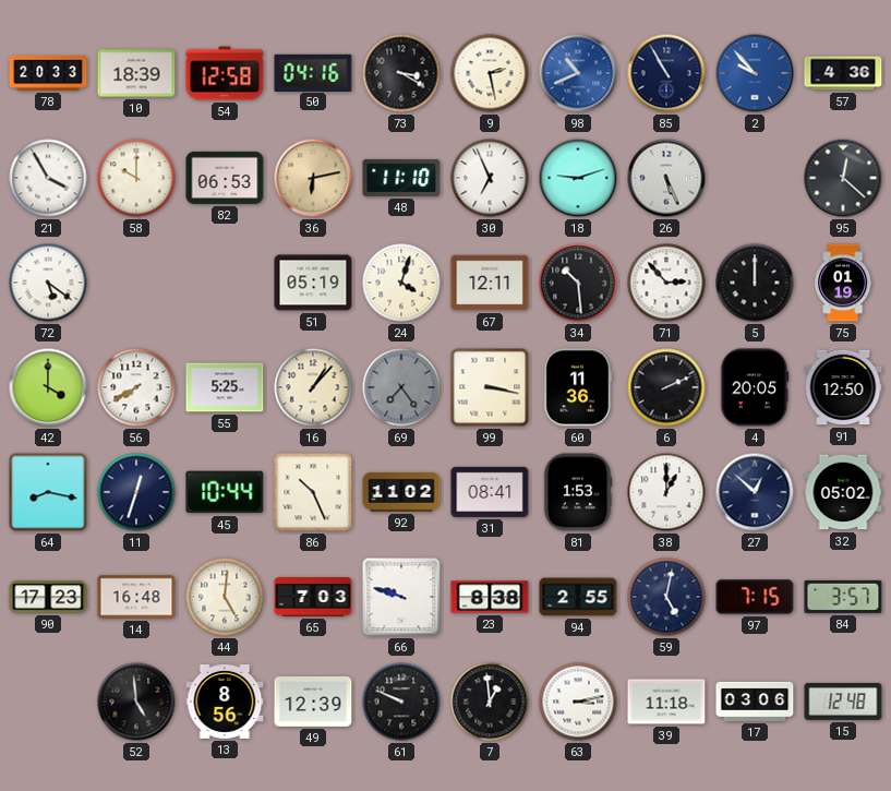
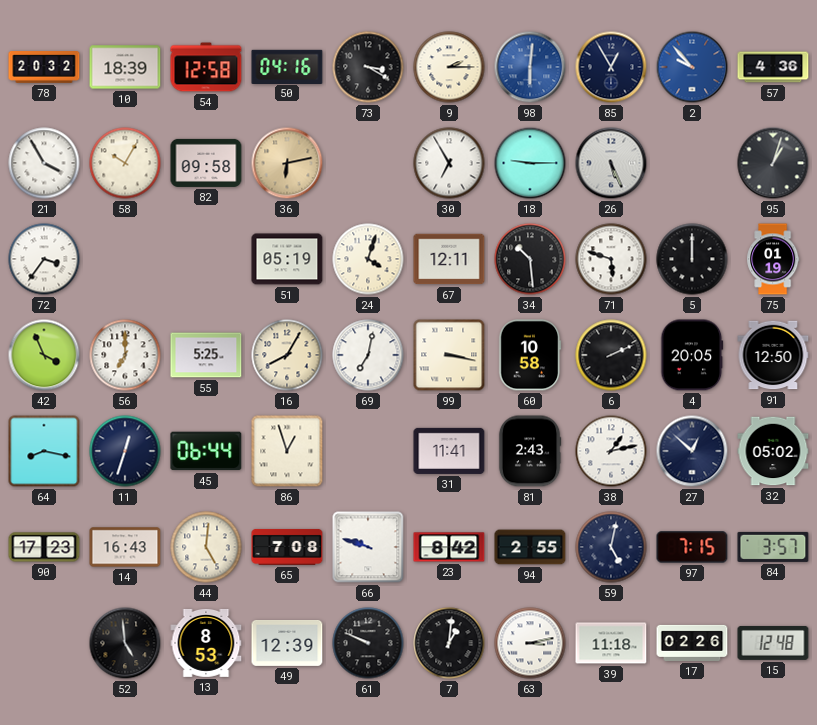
78: 20:33 -> 20:32
9: 2:28 -> 2:15
98: 10:41 -> 6:01
85: 10:55 -> 12:55
58: 10:00 -> 10:05
82: 06:53 -> 09:58
48: 11:10 -> none
30: 6:56 -> 6:55
18: 9:12 -> 9:15
95: 12:22 -> 1:03
72: 5:21 -> 3:36
71: 2:53 -> 5:48
42: 4:00 -> 3:56
56: 7:40 -> 7:00
16: 1:07 -> 8:05
69: 7:24 -> 7:02
69 dial: grey -> white
60: 11:36 -> 10:58
45: 10:44 -> 06:44
86: 10:26 -> 12:57
92: 11:02 -> none
31: 08:41 -> 11:41
81: 1:53 -> 2:43
38: 1:00 -> 1:13
14: 16:48 -> 16:43
65: 7:03 -> 7:08
23: 8:38 -> 8:42
13: 8:56 -> 8:53
7: 12:59 -> 1:01
17: 03:06 -> 02:26
